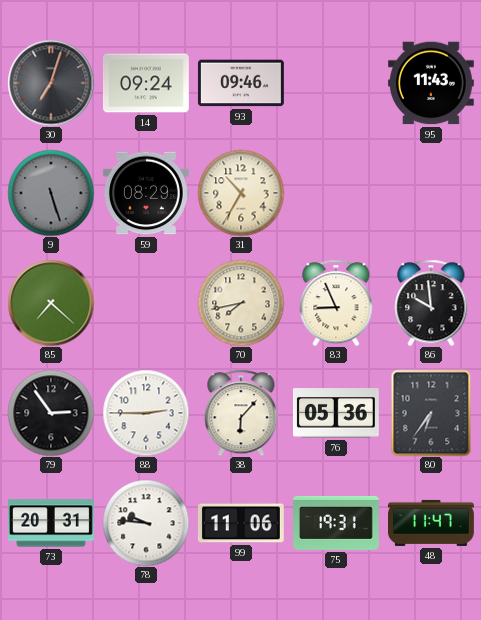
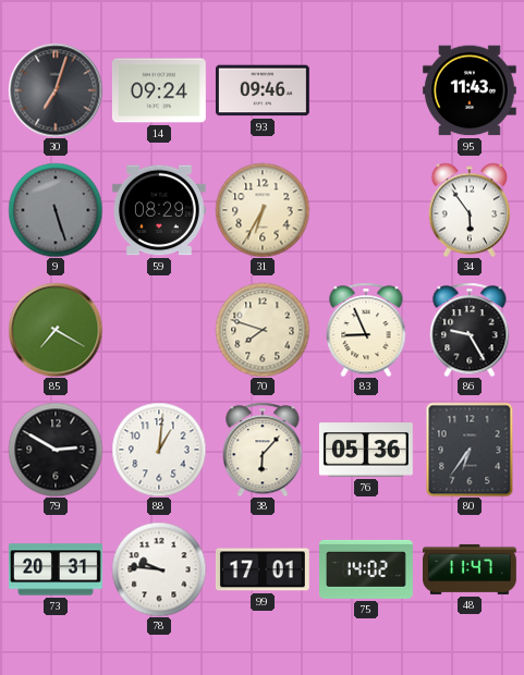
31: 10:35 -> 6:35
34: none -> 5:54
85: 7:22 -> 7:20
70: 7:43 -> 7:48
86: 9:59 -> 9:25
79: 2:54 -> 2:50
88: 2:45 -> 1:01
99: 11:06 -> 17:01
75: 19:31 -> 14:02
